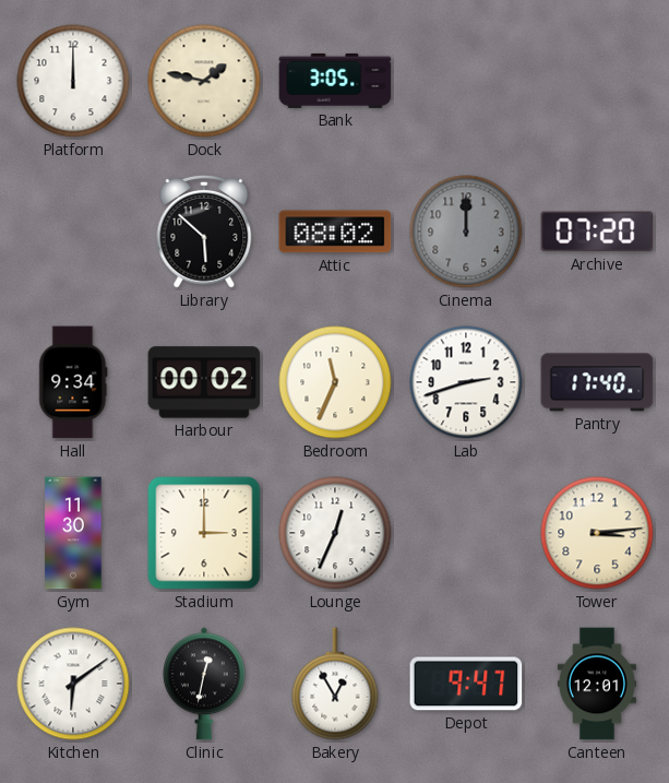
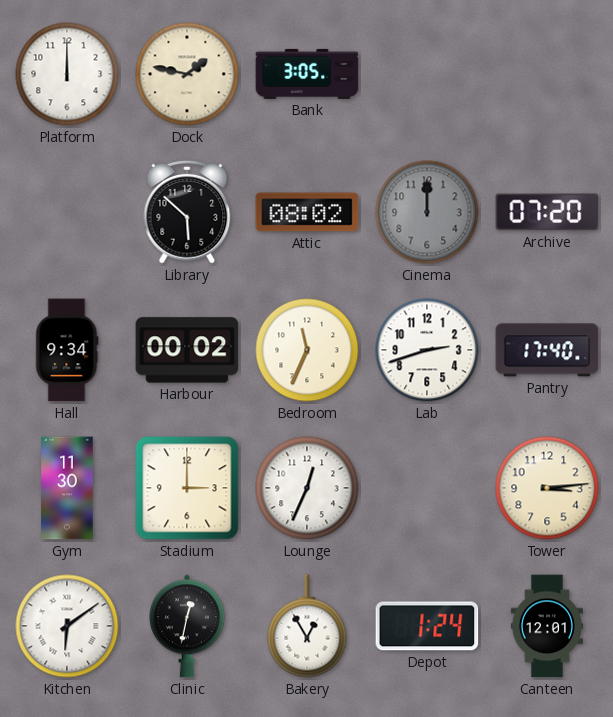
Depot: 9:47 -> 1:24
